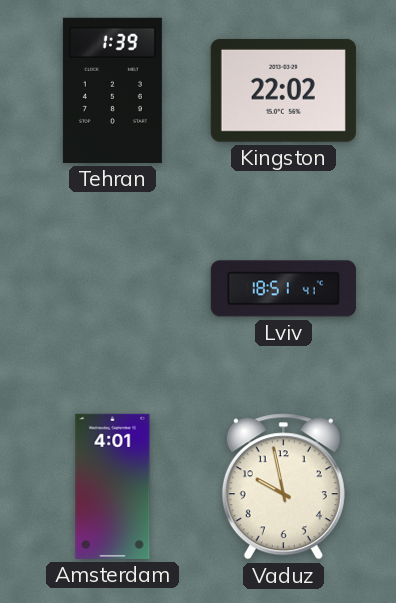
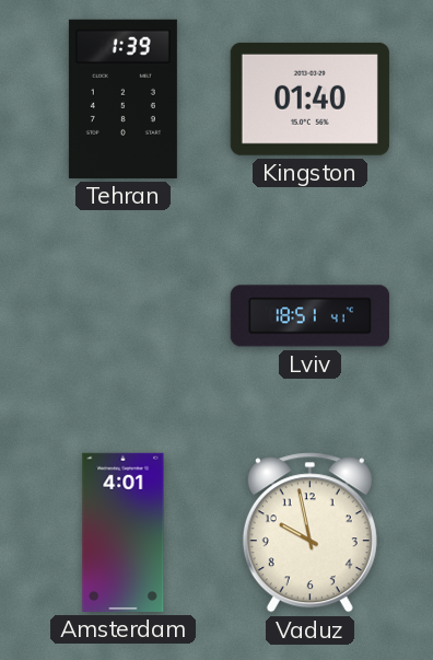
Kingston: 22:02 -> 01:40
